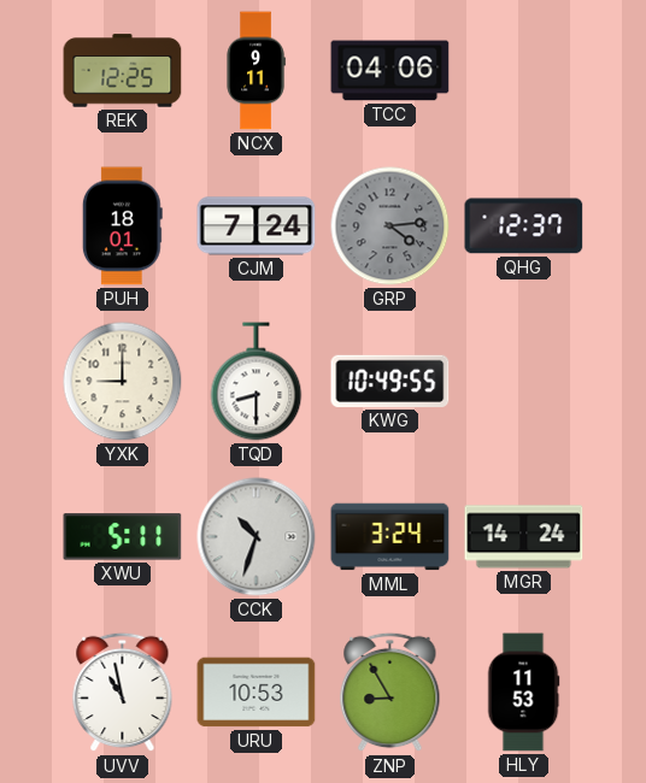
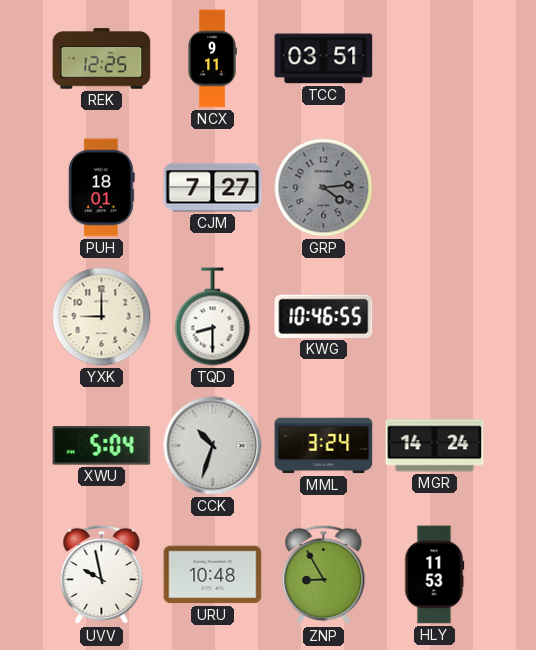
TCC: 04:06 -> 03:51
CJM: 7:24 -> 7:27
QHG: 12:37 -> none
KWG: 10:49 -> 10:46
XWU: 5:11 -> 5:04
UVV: 10:58 -> 9:58
URU: 10:53 -> 10:48
